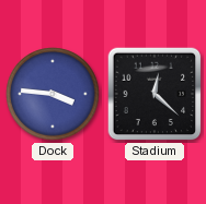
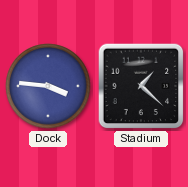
Stadium: 12:22 -> 1:22
